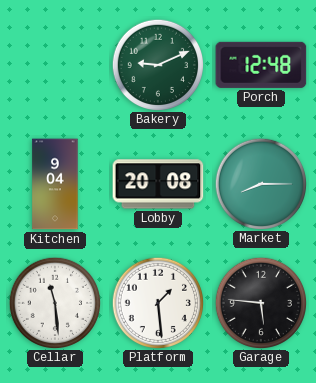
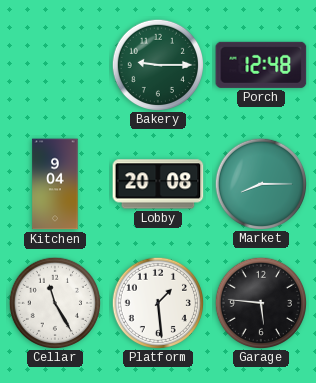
Bakery: 9:11 -> 9:15
Cellar: 11:29 -> 11:25
